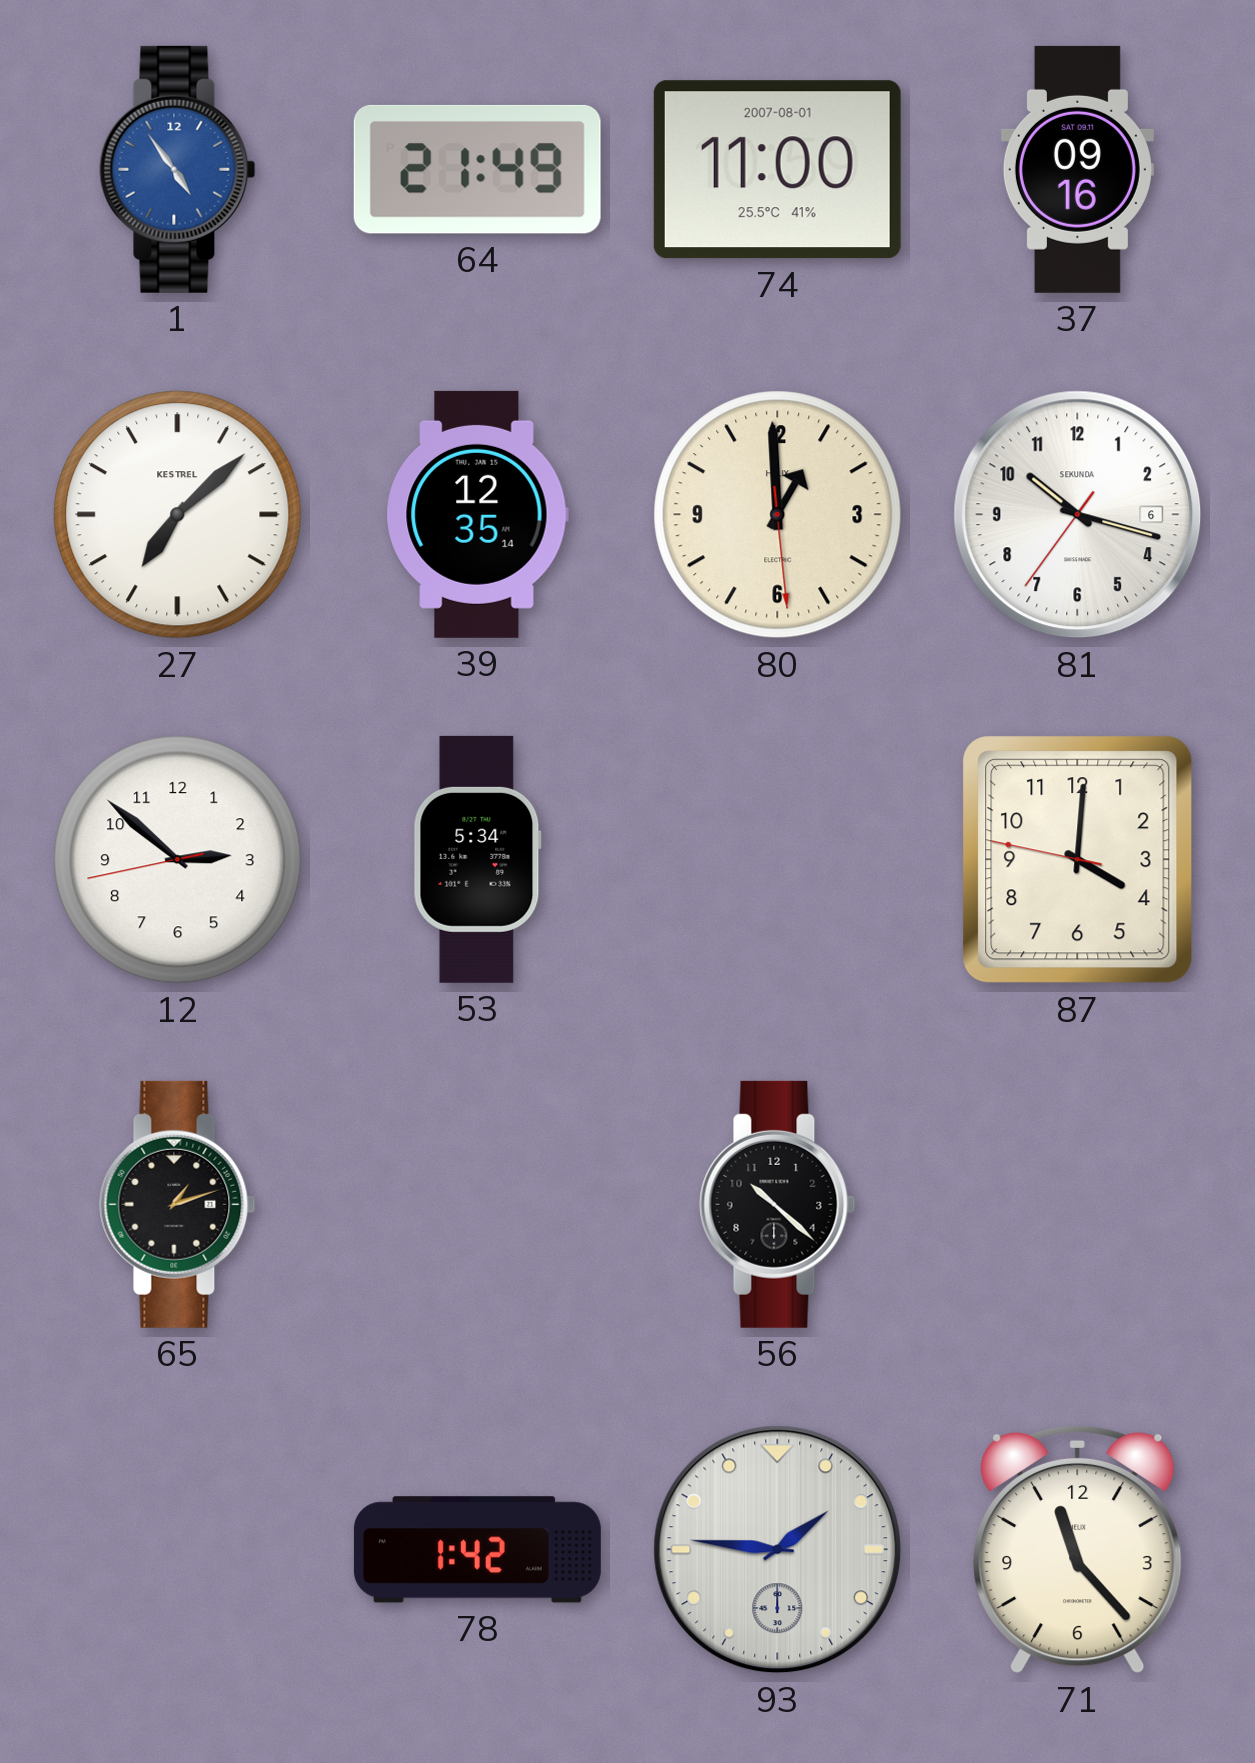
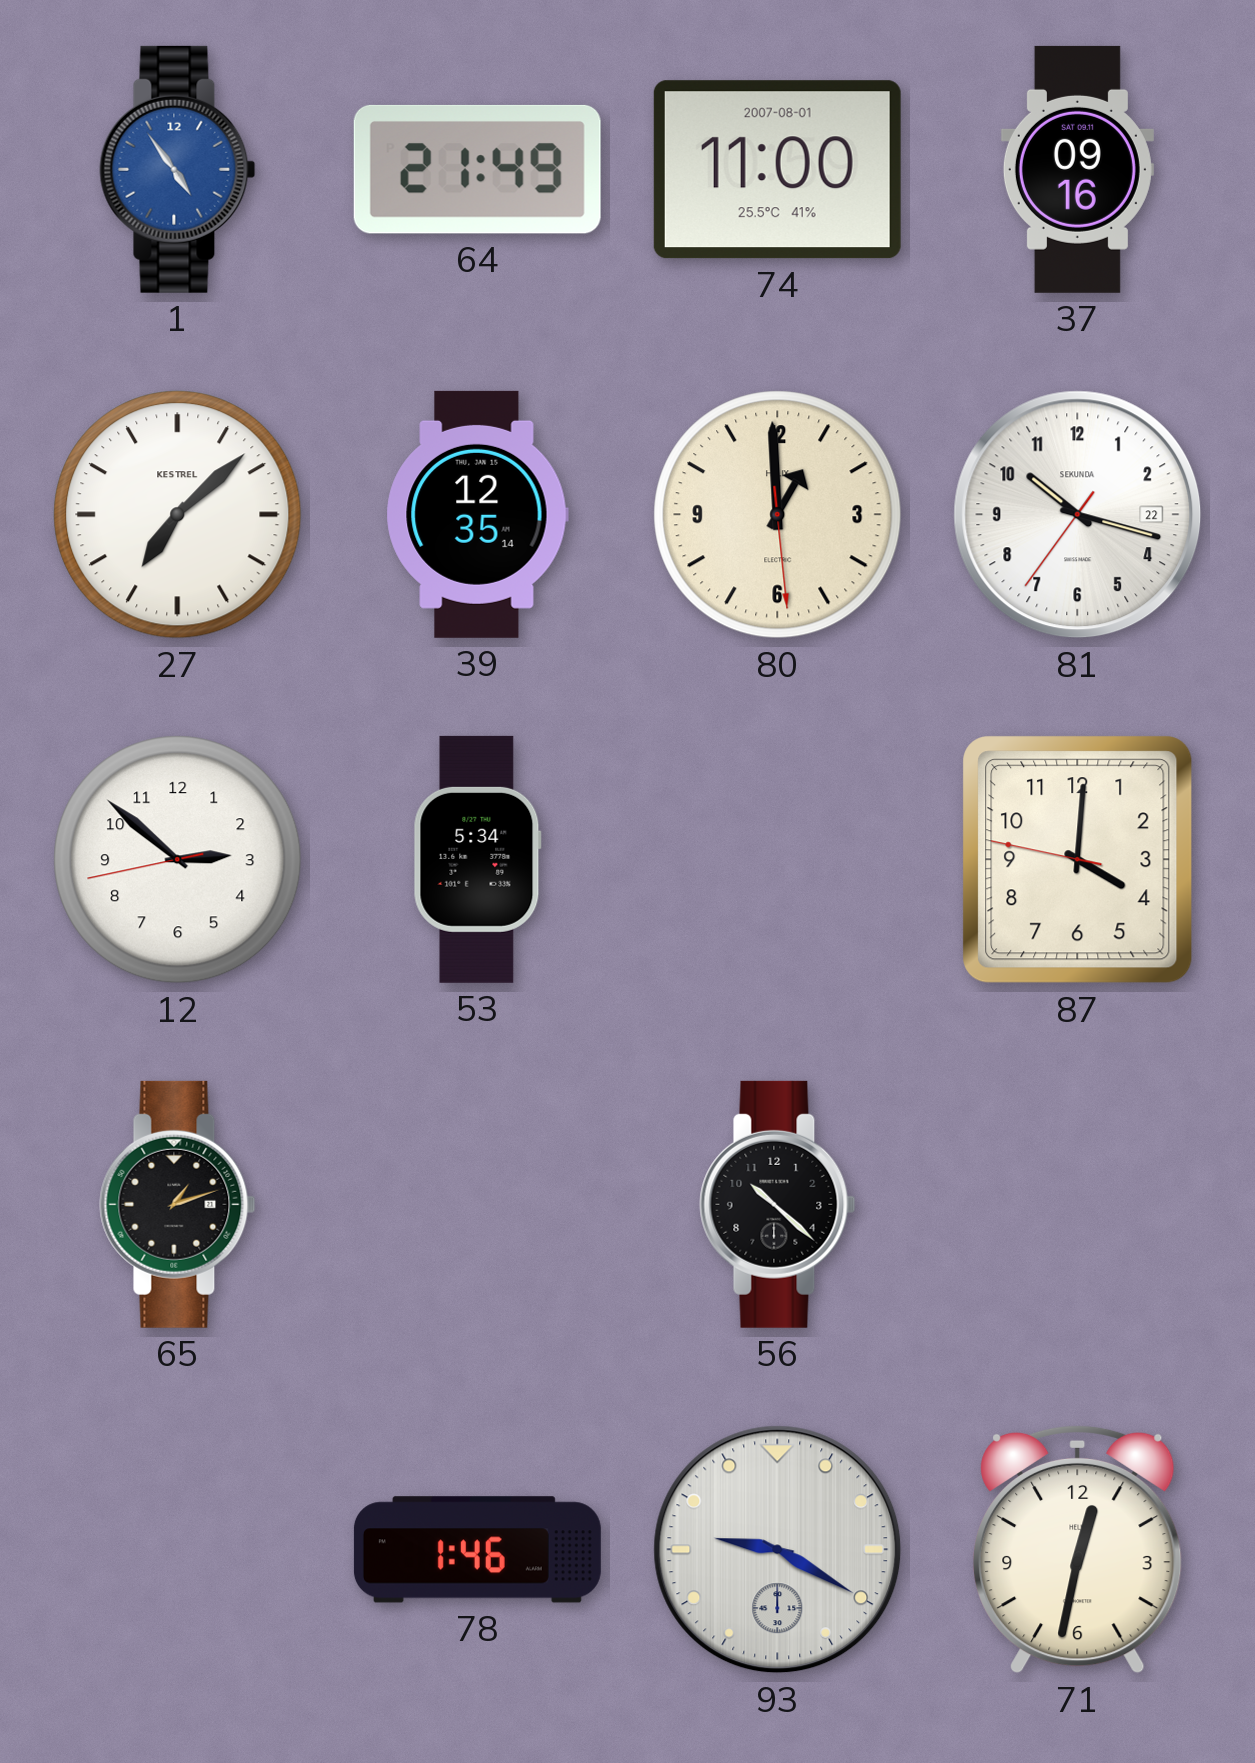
81 date: 6 -> 22
78: 1:42 -> 1:46
93: 1:46 -> 9:20
71: 11:23 -> 12:32
